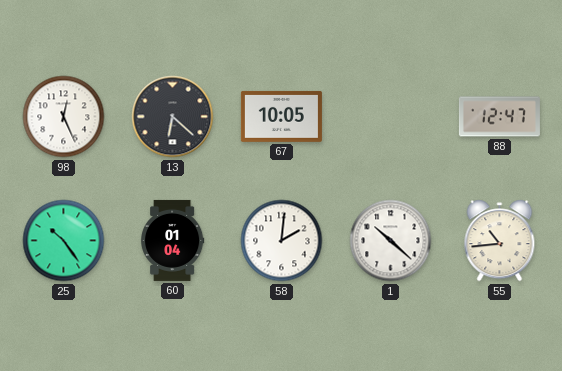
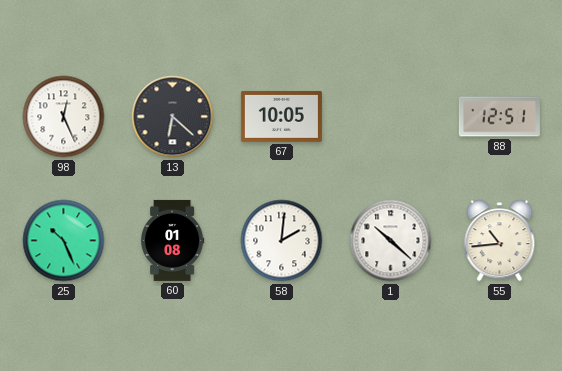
88: 12:47 -> 12:51
25: 10:24 -> 10:26
60: 01:04 -> 01:08
